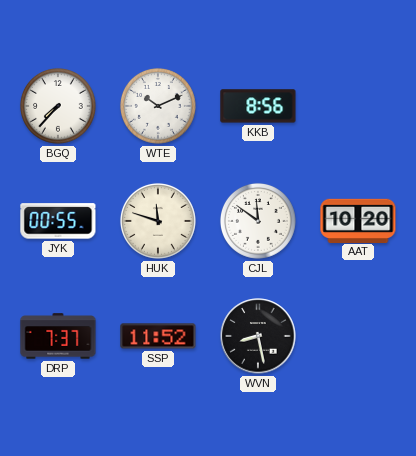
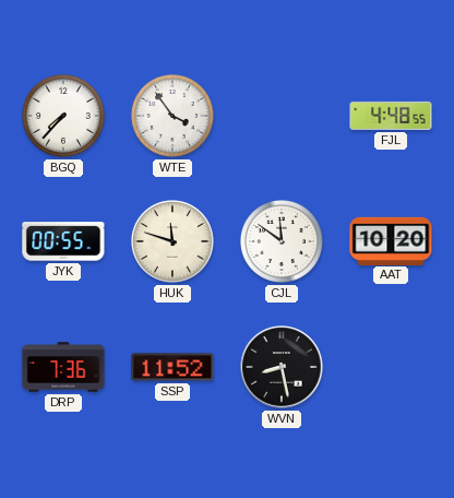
WTE: 10:11 -> 3:54
KKB: 8:56 -> none
FJL: none -> 4:48
DRP: 7:37 -> 7:36
